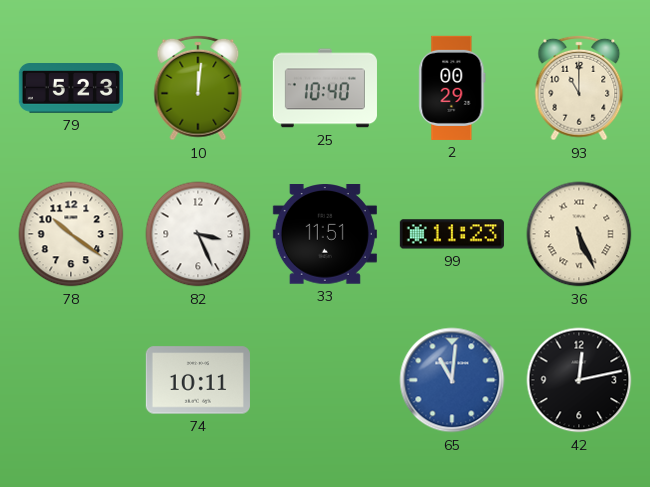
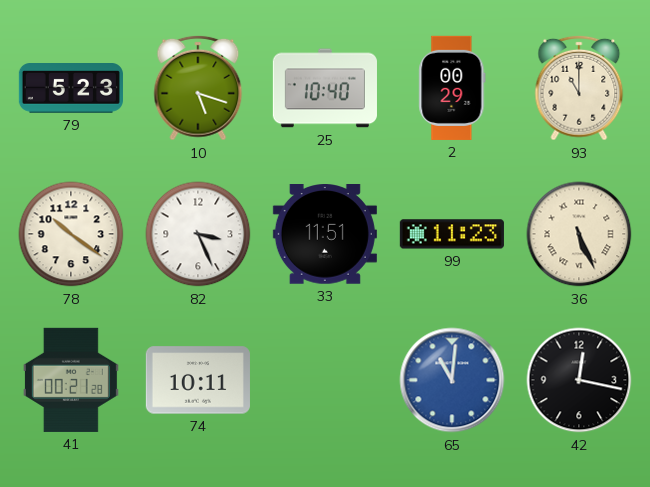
10: 12:01 -> 5:18
41: none -> 00:21
42: 12:13 -> 12:17
